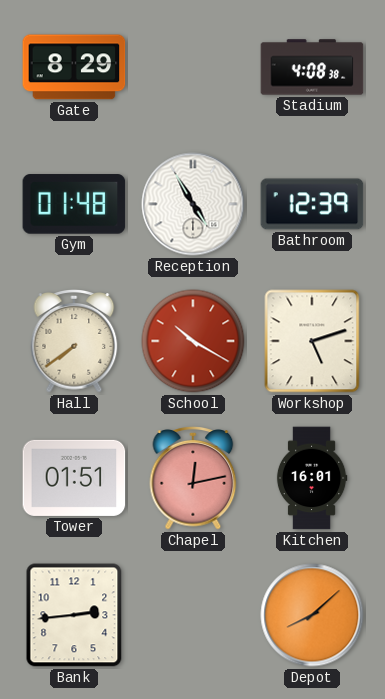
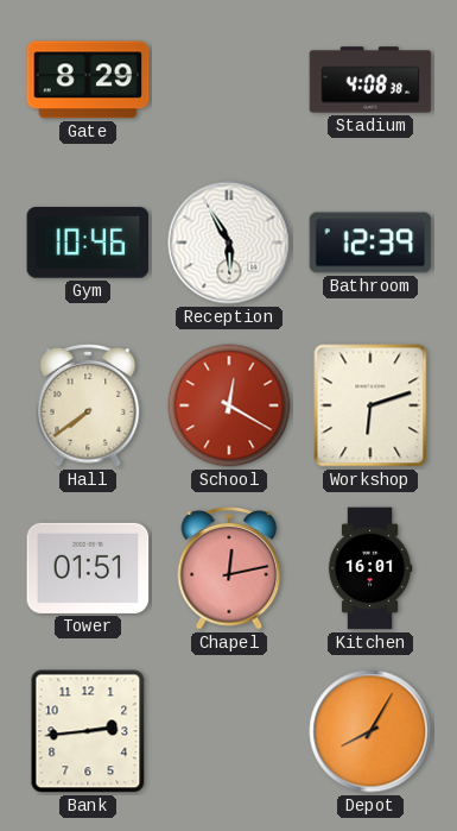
Gym: 01:48 -> 10:46
Reception: 4:55 -> 5:55
School: 10:20 -> 12:20
Workshop: 5:12 -> 6:12
Depot: 8:08 -> 8:05
